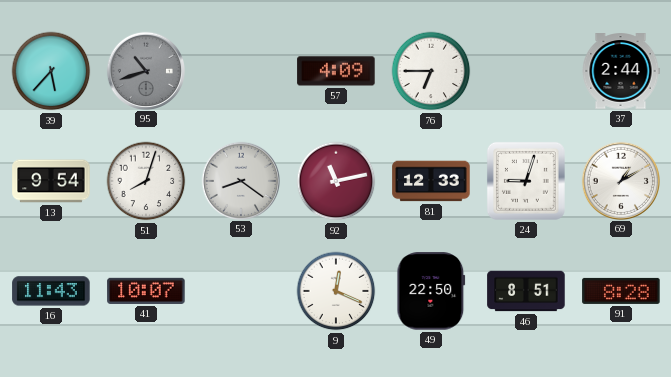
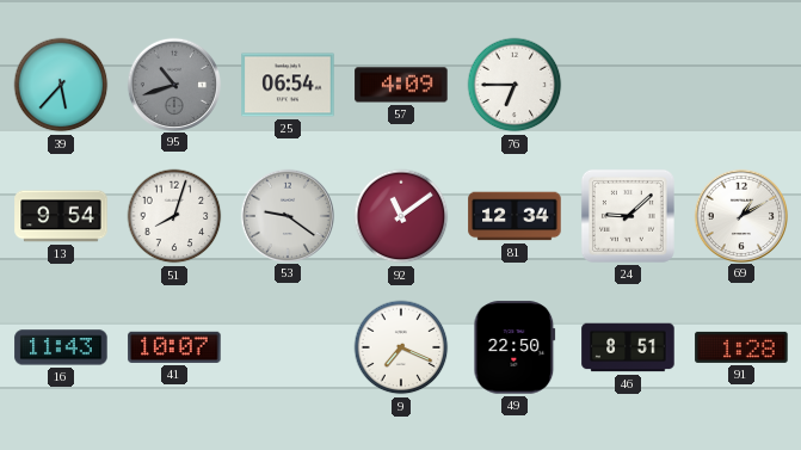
25: none -> 06:54
37: 2:44 -> none
53: 8:21 -> 9:21
92: 11:13 -> 11:09
81: 12:33 -> 12:34
24: 9:03 -> 9:08
9: 12:19 -> 7:19
91: 8:28 -> 1:28
